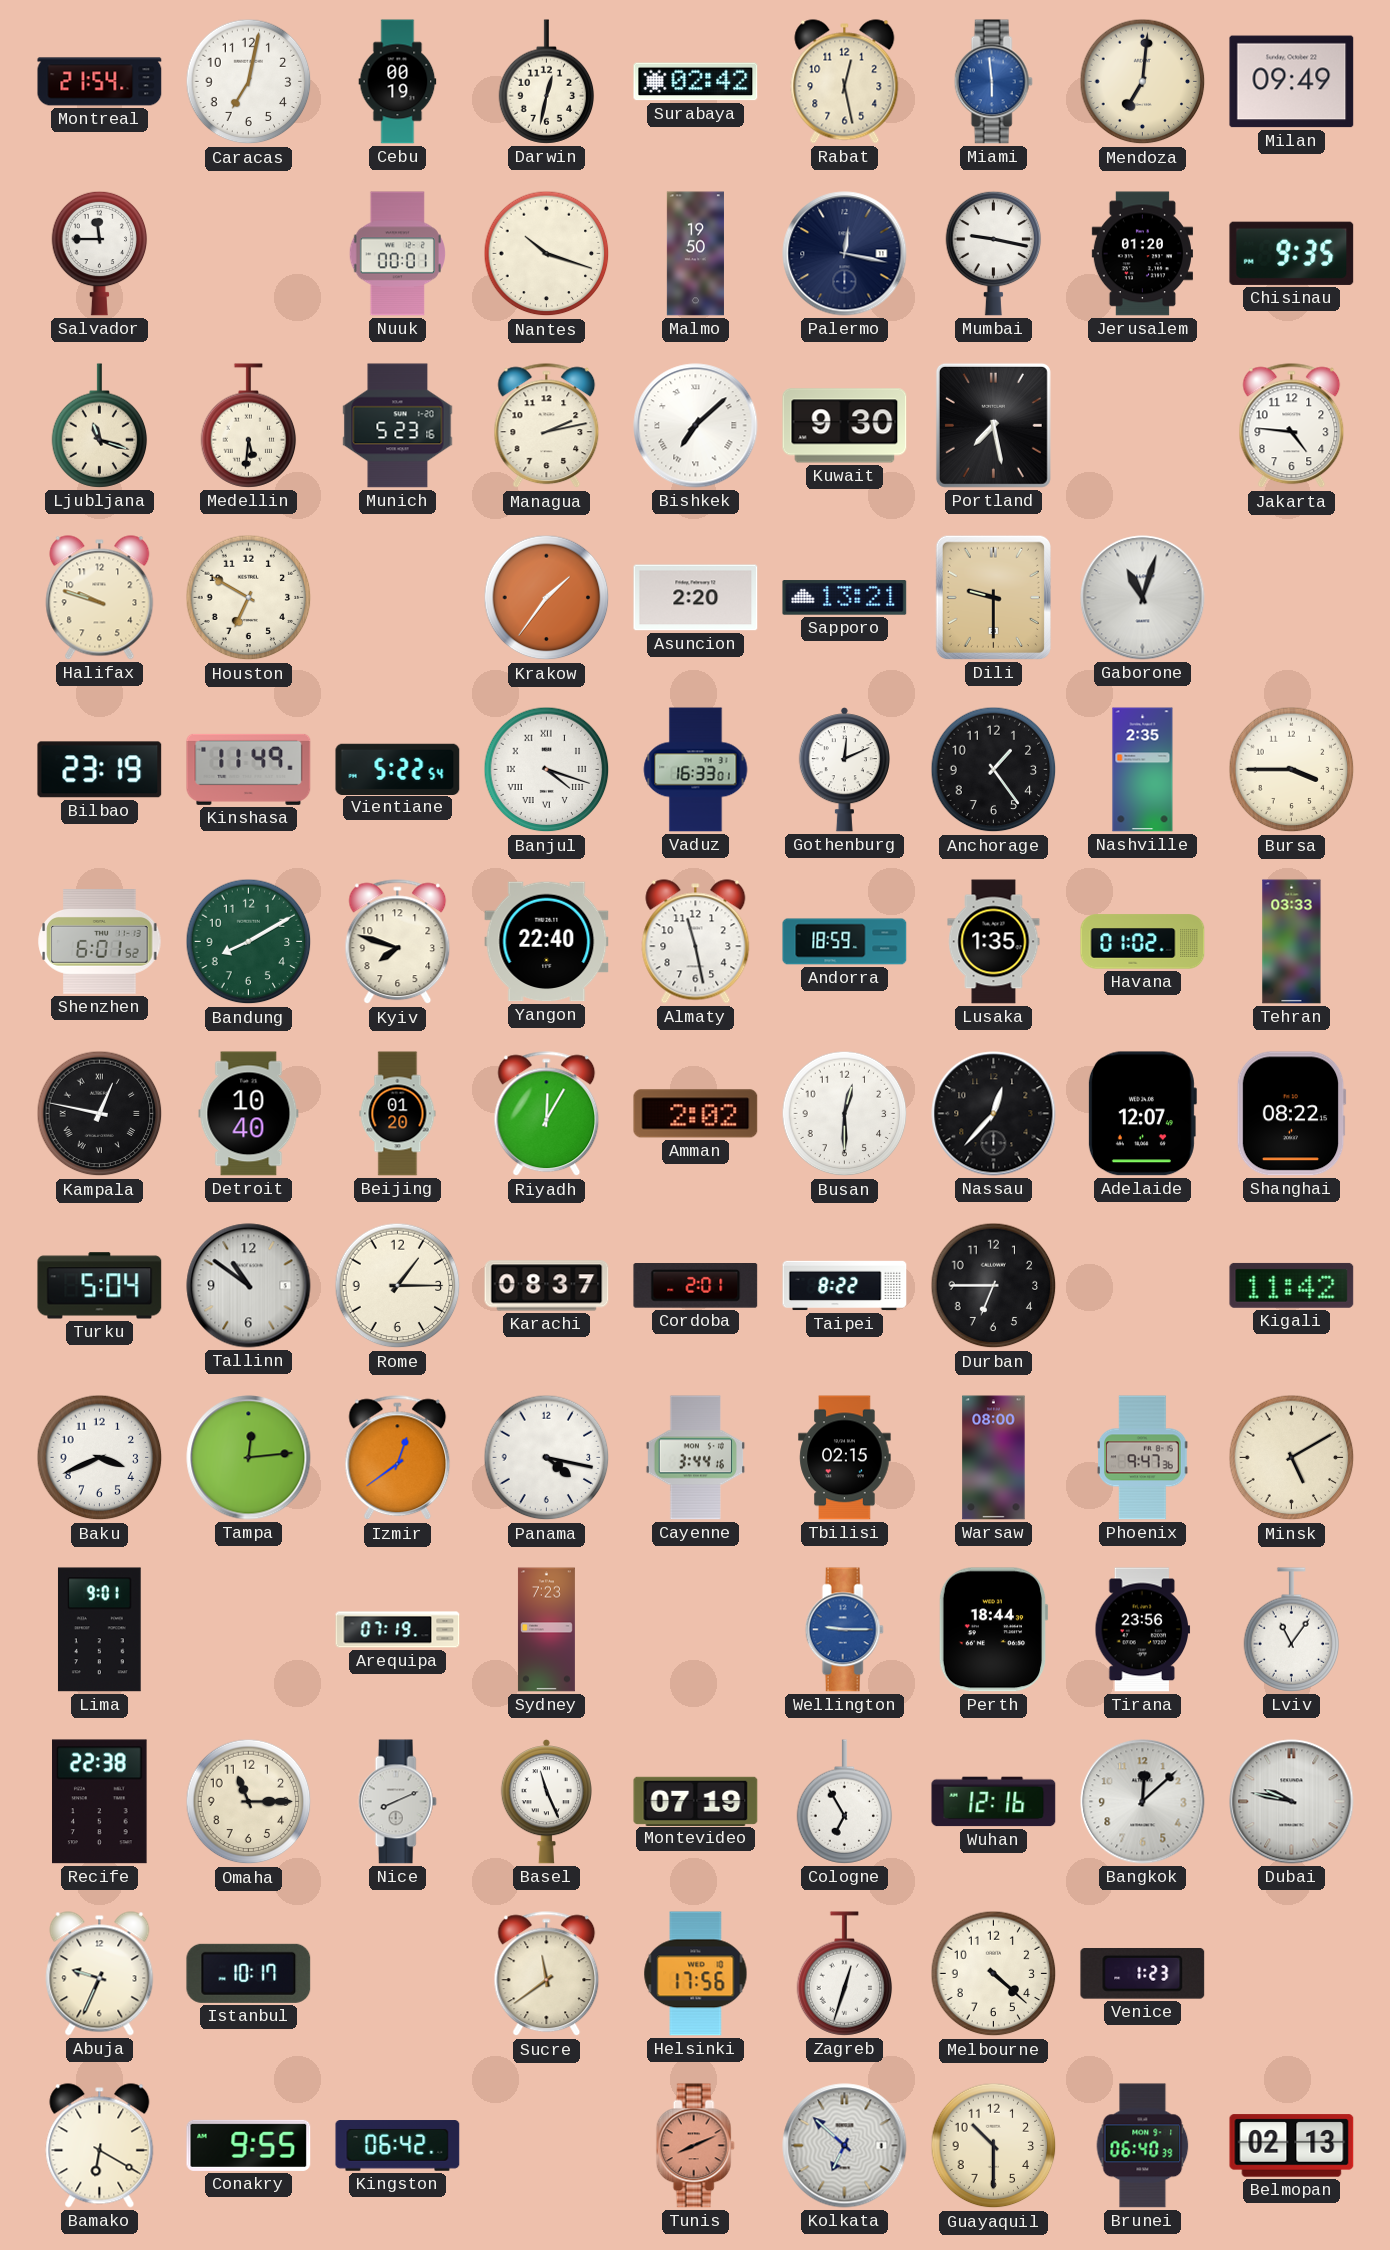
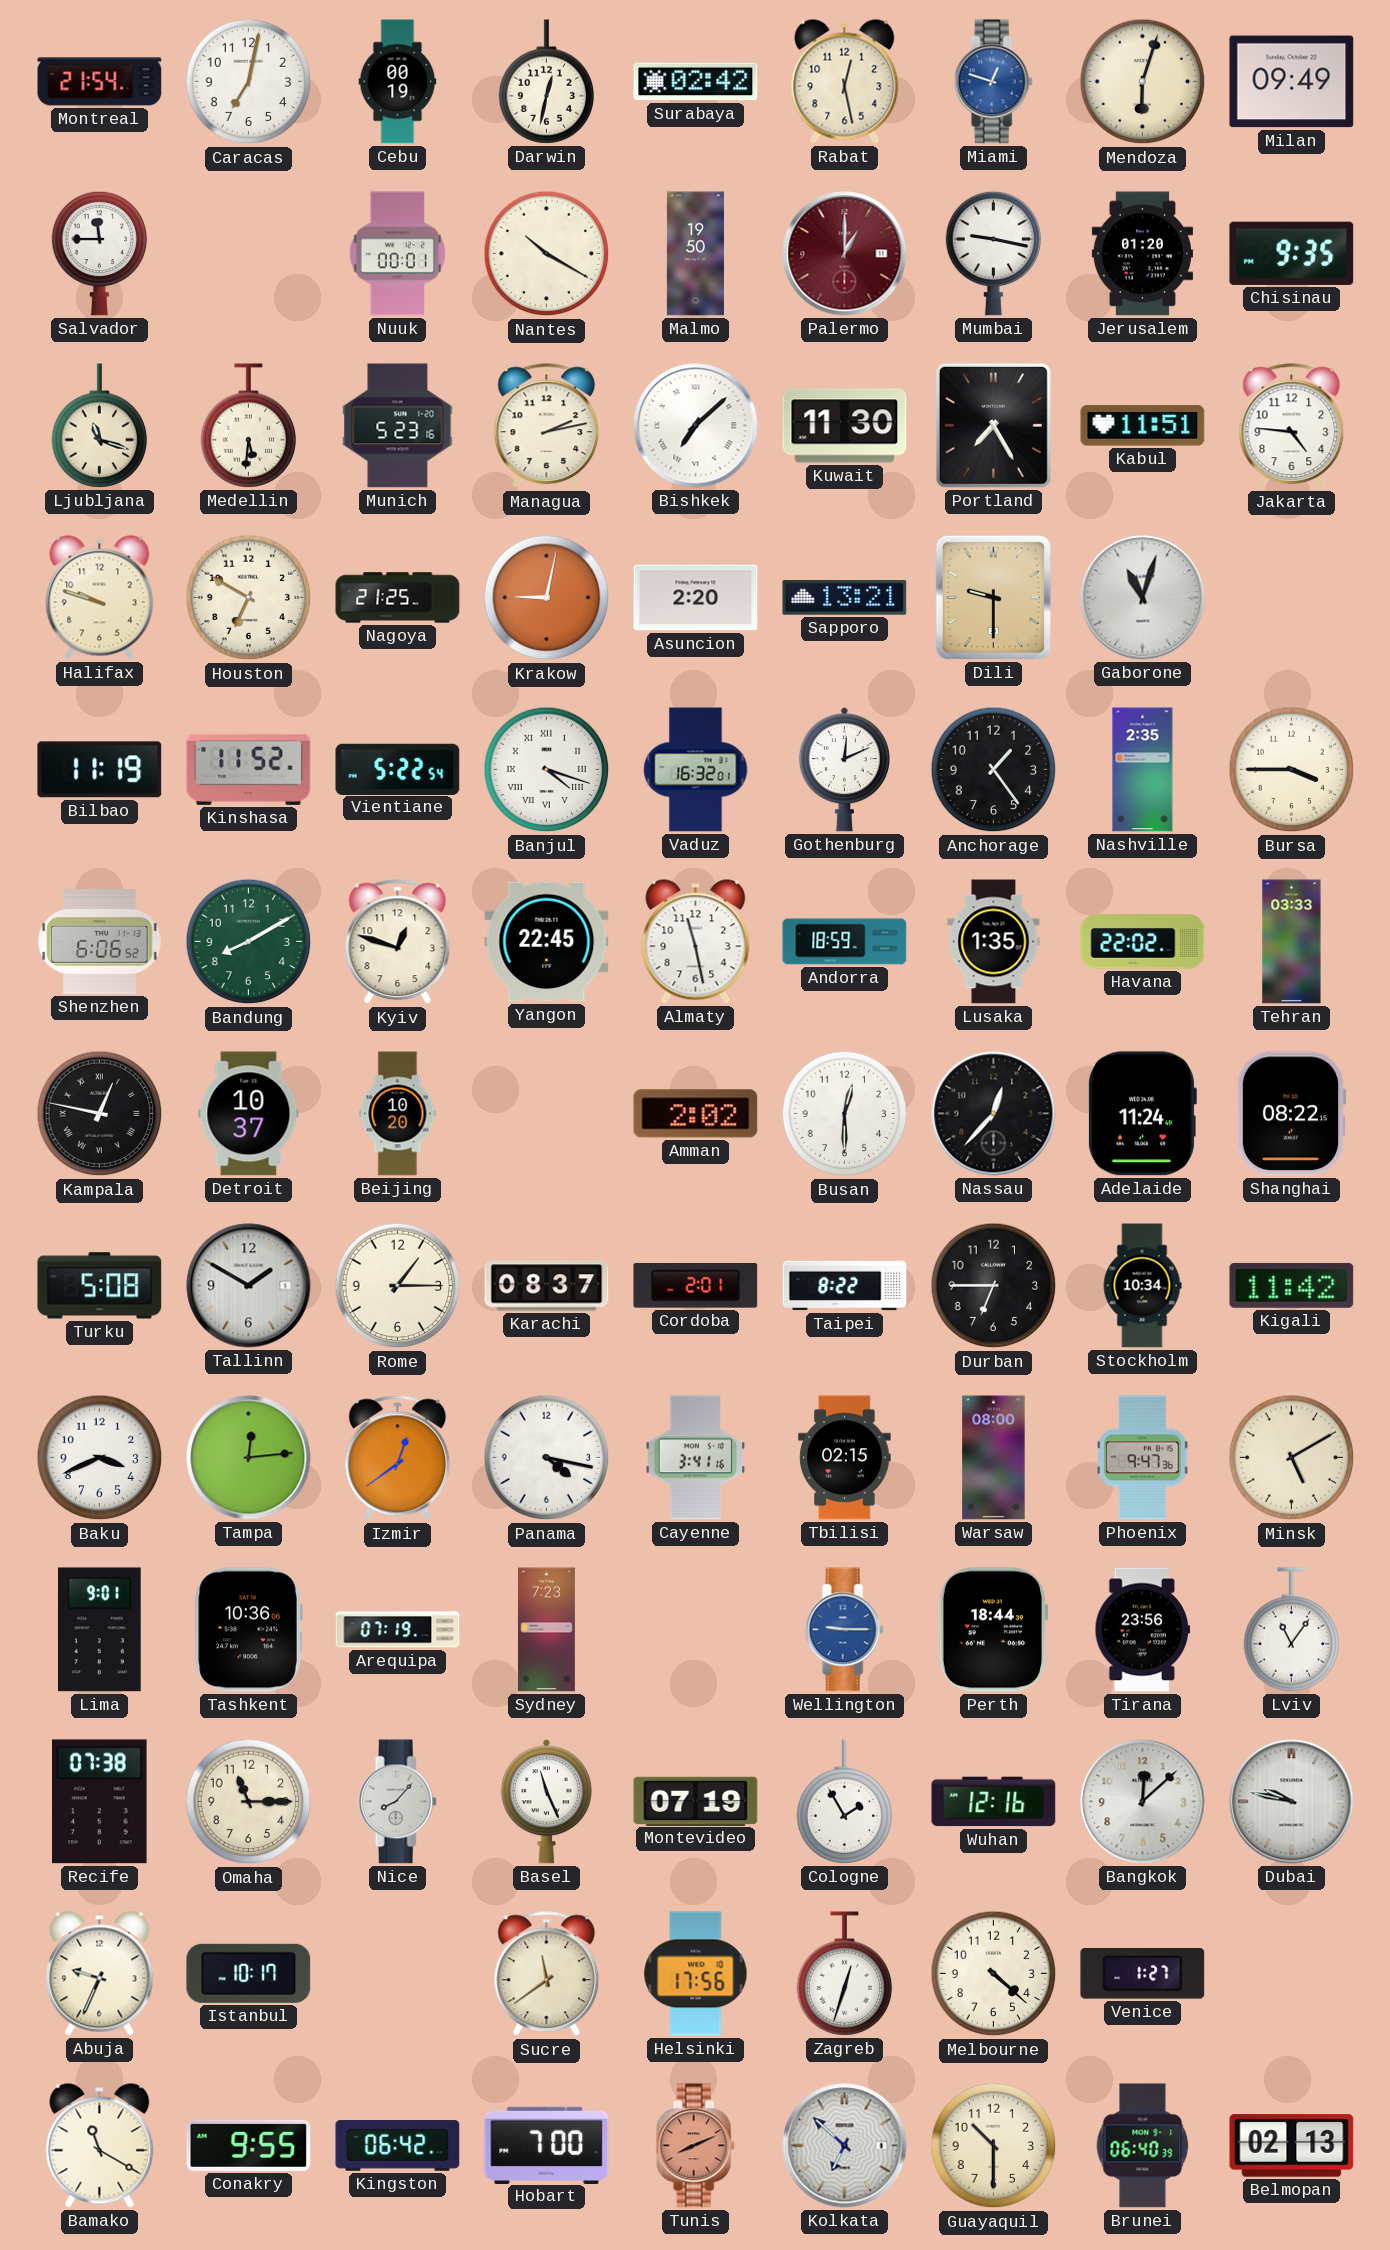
Miami: 5:59 -> 12:48
Mendoza: 7:01 -> 6:03
Nantes: 10:18 -> 10:20
Palermo: 12:17 -> 1:00
Palermo dial: navy -> burgundy
Kuwait: 9:30 -> 11:30
Portland: 7:28 -> 7:25
Kabul: none -> 11:51
Nagoya: none -> 21:25
Krakow: 1:36 -> 9:02
Bilbao: 23:19 -> 11:19
Kinshasa: 11:49 -> 11:52
Vaduz: 16:33 -> 16:32
Shenzhen: 6:01 -> 6:06
Kyiv: 7:48 -> 12:48
Yangon: 22:40 -> 22:45
Havana: 01:02 -> 22:02
Detroit: 10:40 -> 10:37
Beijing: 01:20 -> 10:20
Riyadh: 12:05 -> none
Adelaide: 12:07 -> 11:24
Turku: 5:04 -> 5:08
Tallinn: 10:51 -> 1:50
Stockholm: none -> 10:34
Cayenne: 3:44 -> 3:41
Tashkent: none -> 10:36
Recife: 22:38 -> 07:38
Nice: 8:11 -> 8:07
Cologne: 6:55 -> 1:55
Venice: 1:23 -> 1:27
Bamako: 6:20 -> 11:20
Hobart: none -> 7:00
